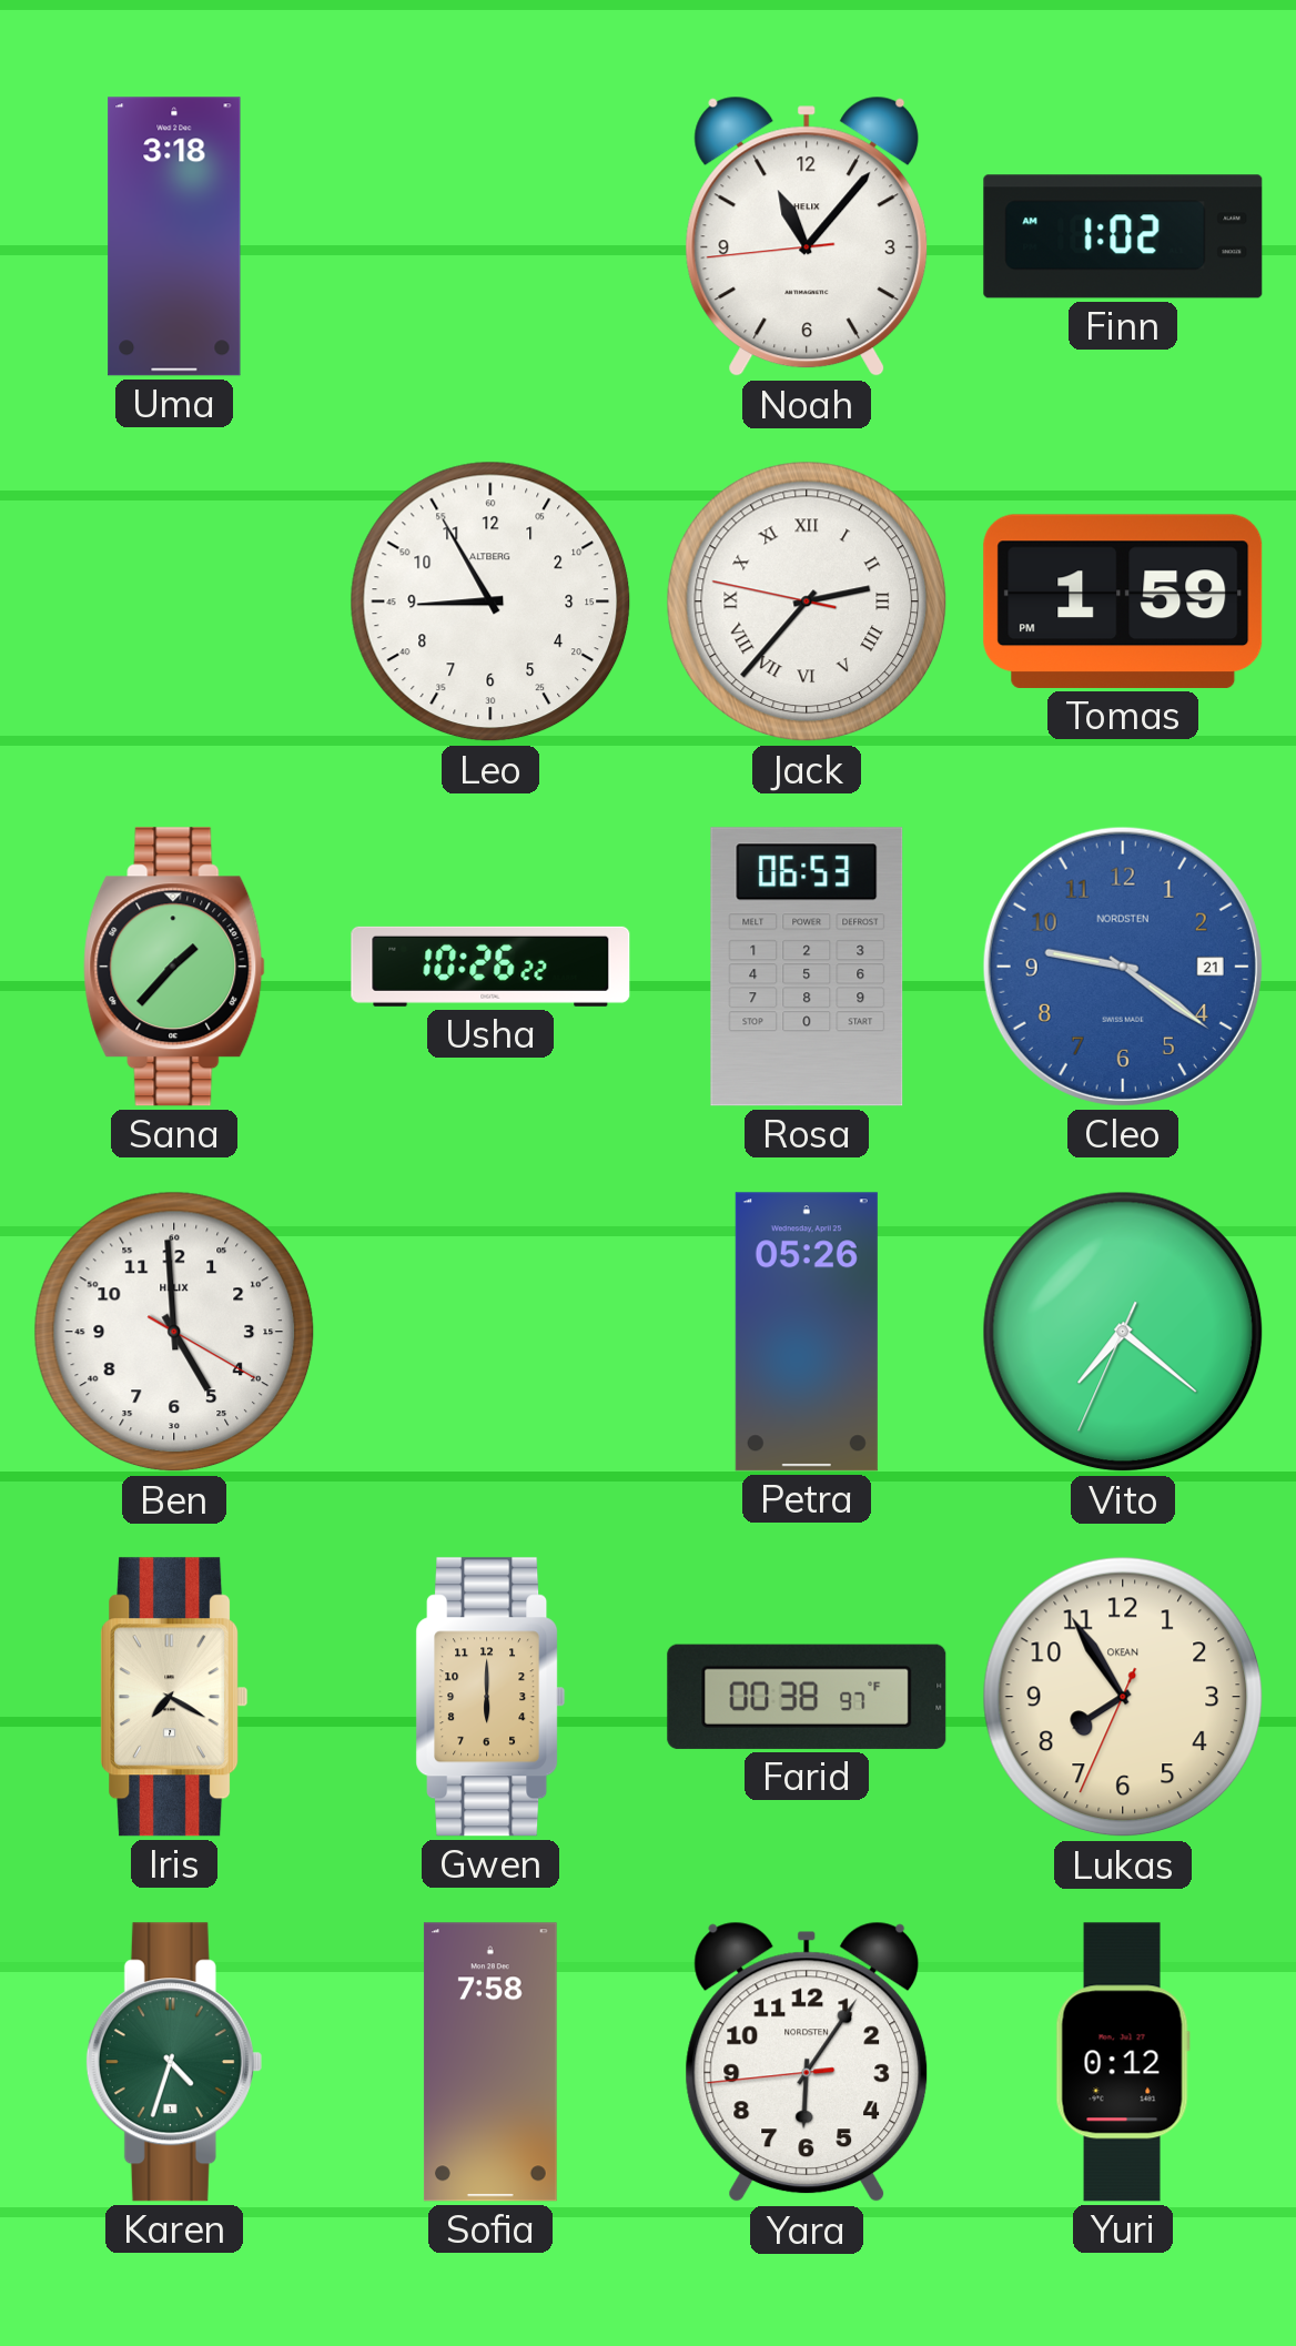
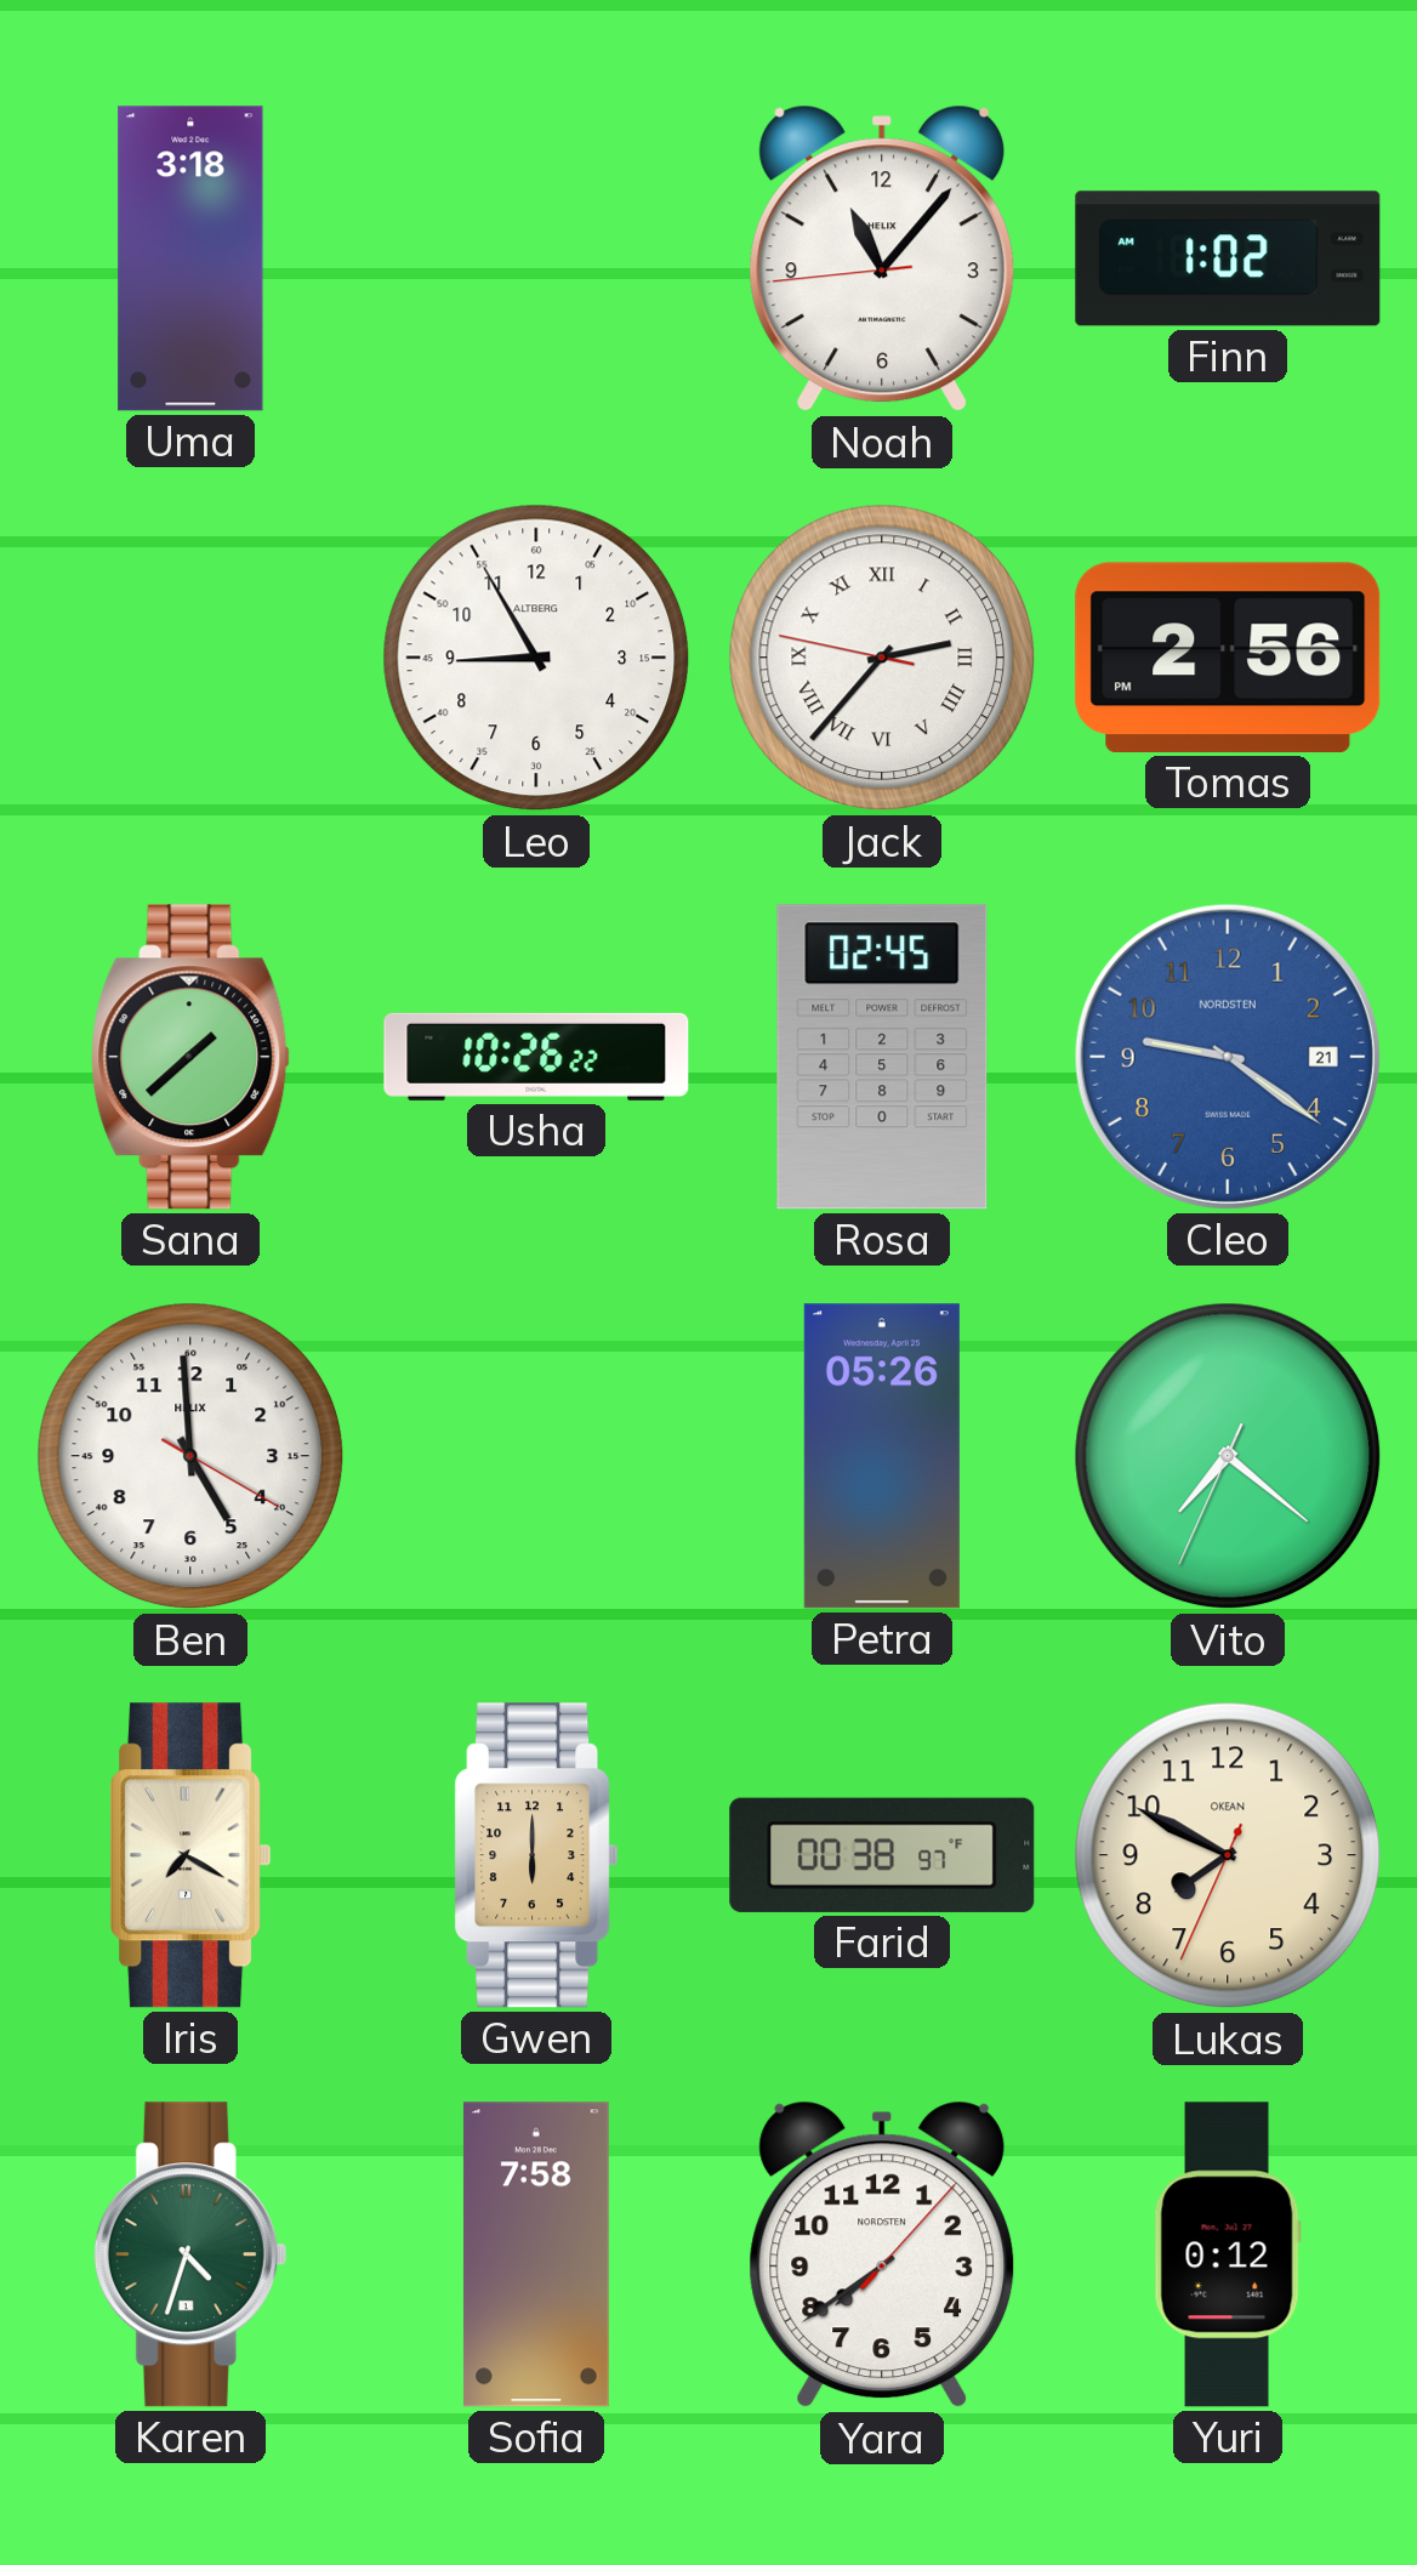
Tomas: 1:59 -> 2:56
Sana: 1:37 -> 1:38
Rosa: 06:53 -> 02:45
Lukas: 7:54 -> 7:49
Yara: 6:05 -> 7:39
